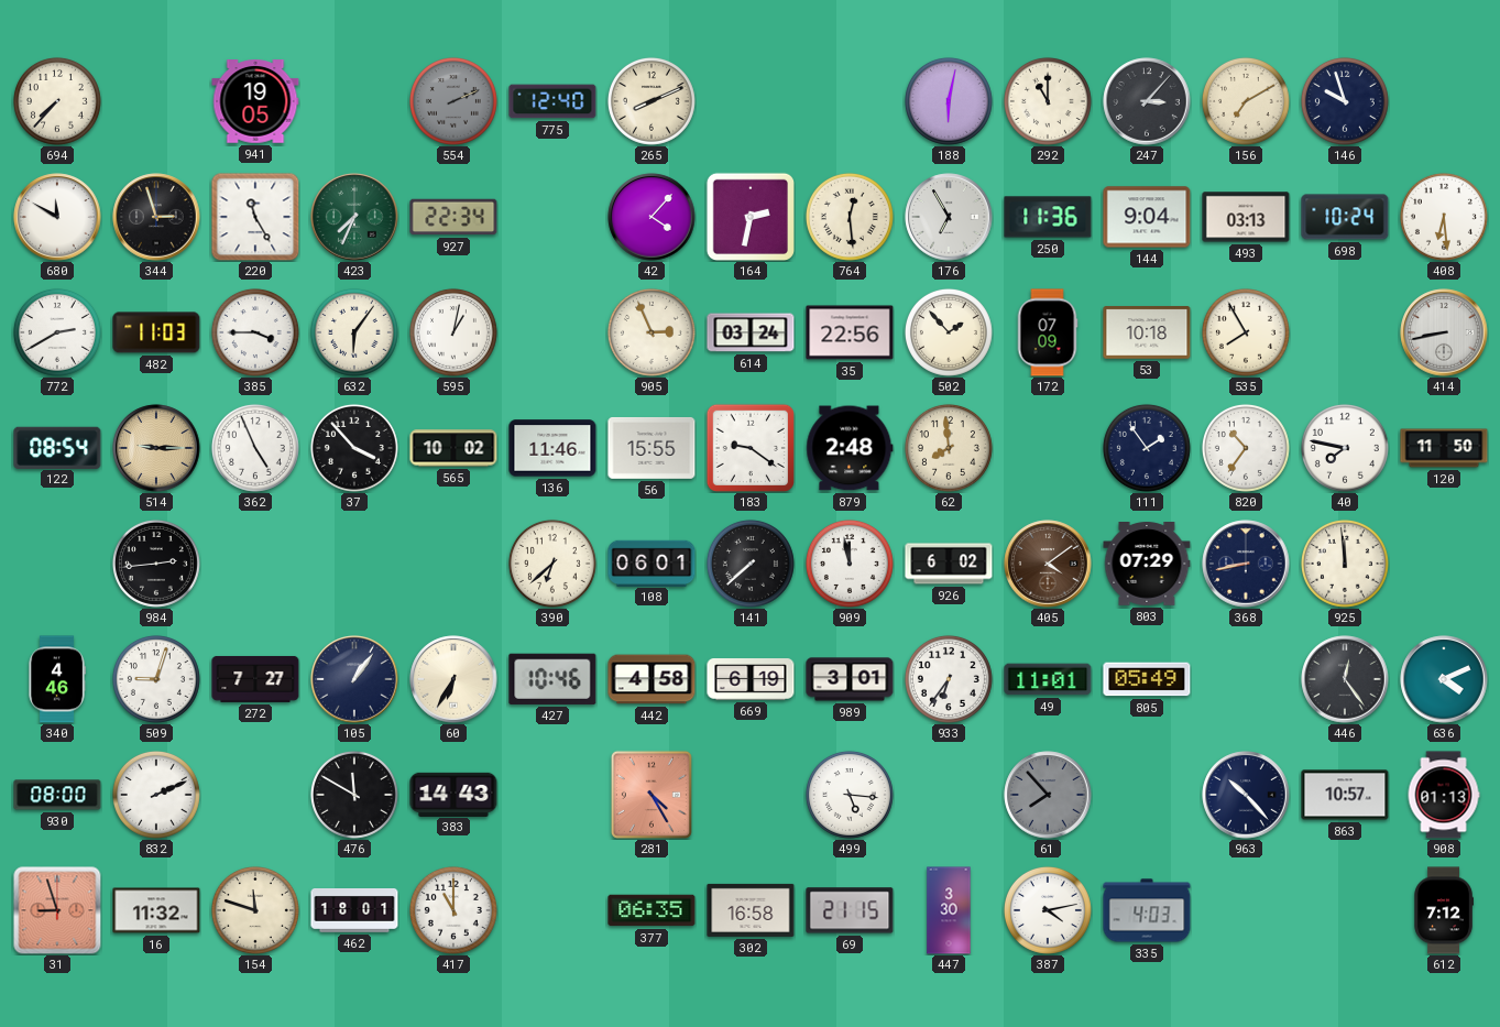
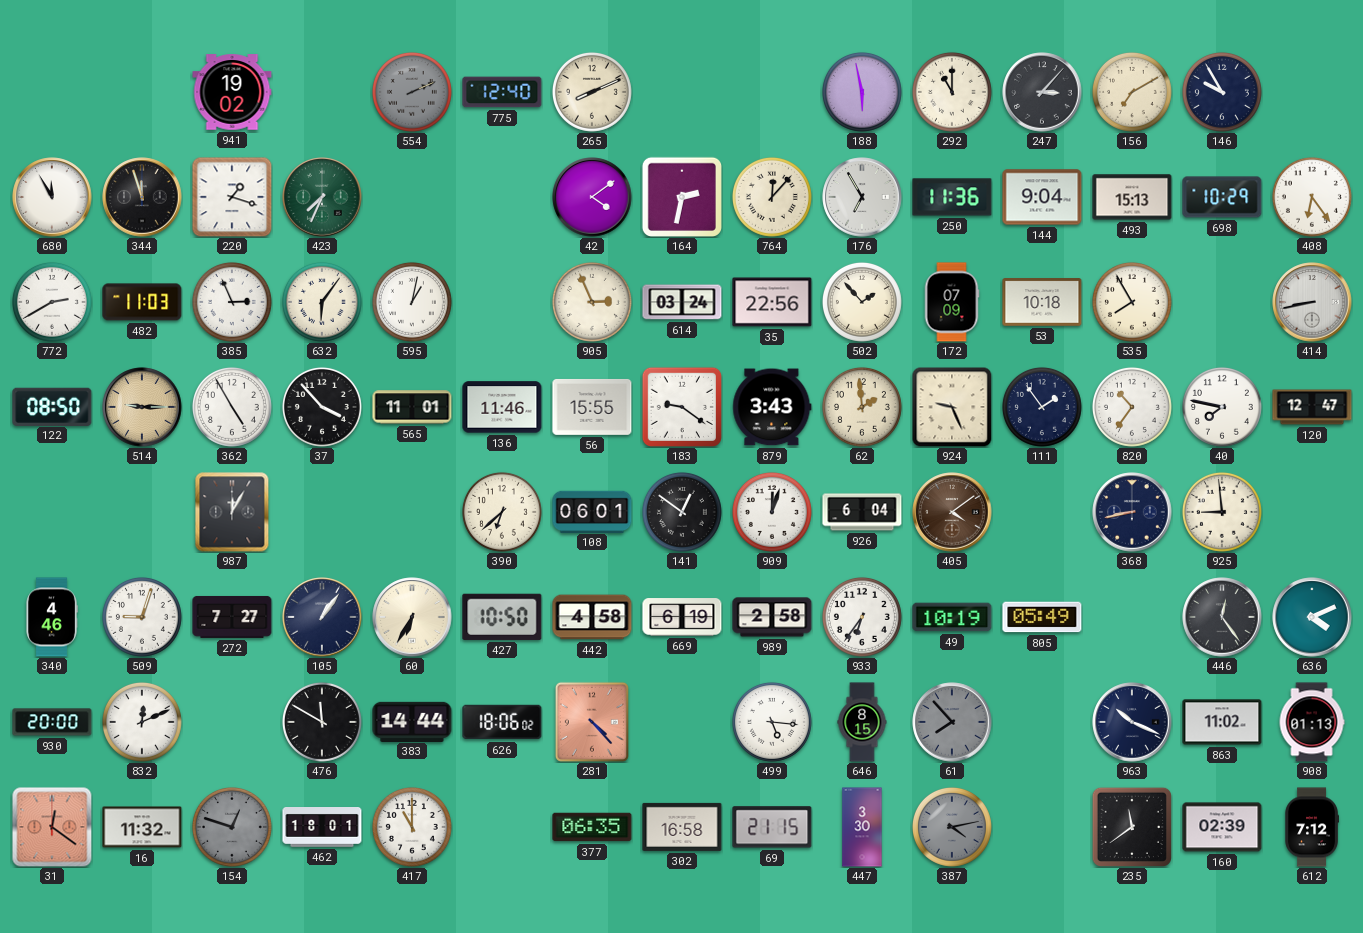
694: 7:37 -> none
941: 19:05 -> 19:02
188: 6:02 -> 5:58
146: 9:57 -> 9:55
680: 11:50 -> 11:55
344: 2:57 -> 11:57
220: 11:25 -> 1:18
927: 22:34 -> none
42: 4:07 -> 4:09
764: 12:29 -> 12:07
493: 03:13 -> 15:13
698: 10:24 -> 10:29
408: 6:29 -> 6:24
385: 3:45 -> 2:56
122: 08:54 -> 08:50
362: 4:56 -> 4:55
565: 10:02 -> 11:01
879: 2:48 -> 3:43
62: 7:59 -> 1:59
924: none -> 9:26
120: 11:50 -> 12:47
984: 2:44 -> none
987: none -> 12:05
141: 7:38 -> 12:51
909: 11:58 -> 12:03
926: 6:02 -> 6:04
803: 07:29 -> none
925: 11:59 -> 8:59
427: 10:46 -> 10:50
989: 3:01 -> 2:58
49: 11:01 -> 10:19
930: 08:00 -> 20:00
832: 2:11 -> 12:11
383: 14:43 -> 14:44
626: none -> 18:06
281: 4:25 -> 4:23
646: none -> 8:15
963: 10:23 -> 10:19
863: 10:57 -> 11:02
31: 8:57 -> 12:21
154: 11:48 -> 12:48
154 dial: cream -> grey
387 dial: white -> grey
335: 4:03 -> none
235: none -> 11:39
160: none -> 02:39
